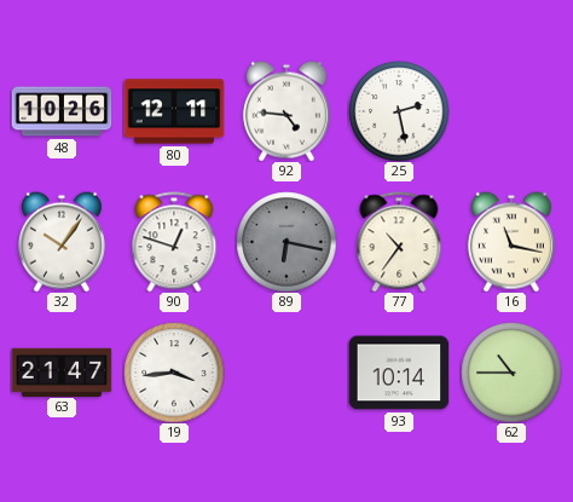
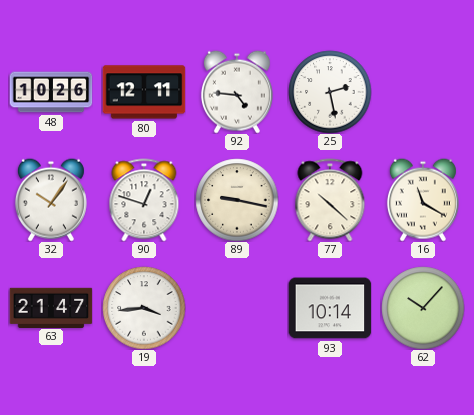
89: 6:17 -> 9:17
89 dial: grey -> cream
77: 10:36 -> 10:22
16: 11:17 -> 11:20
62: 10:45 -> 10:07
